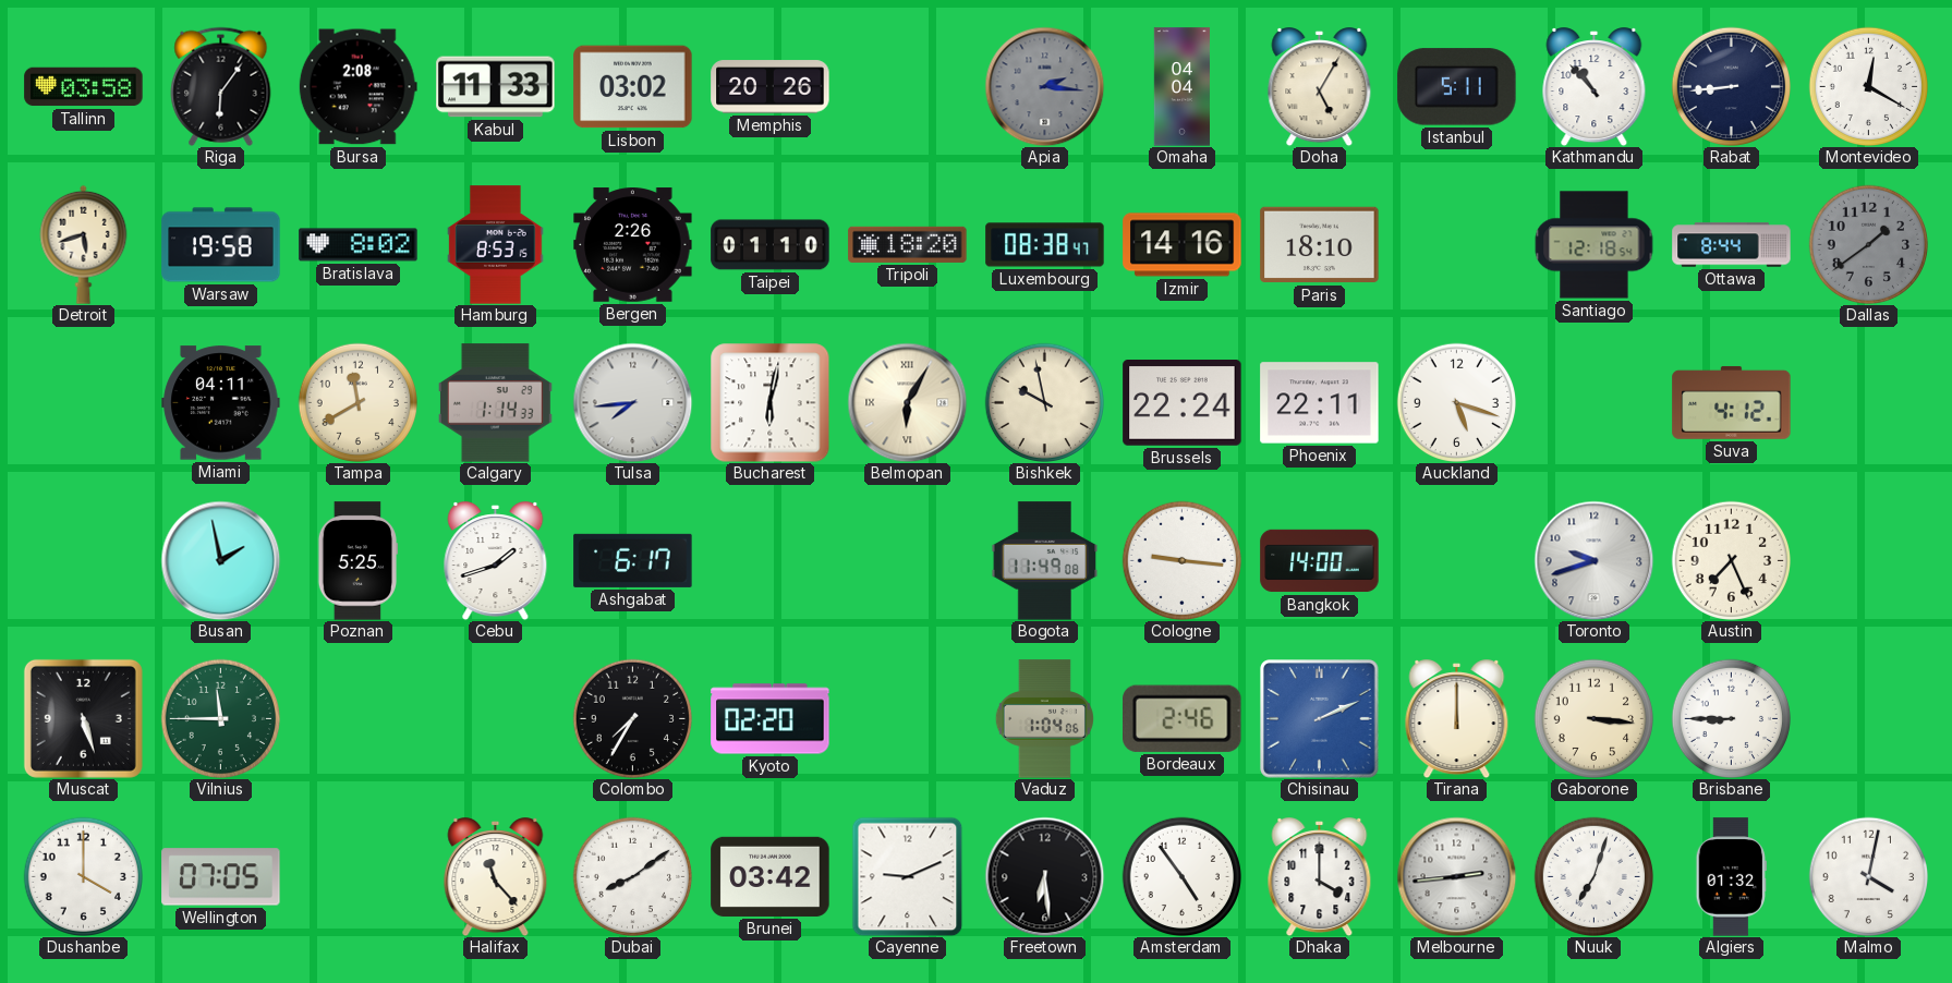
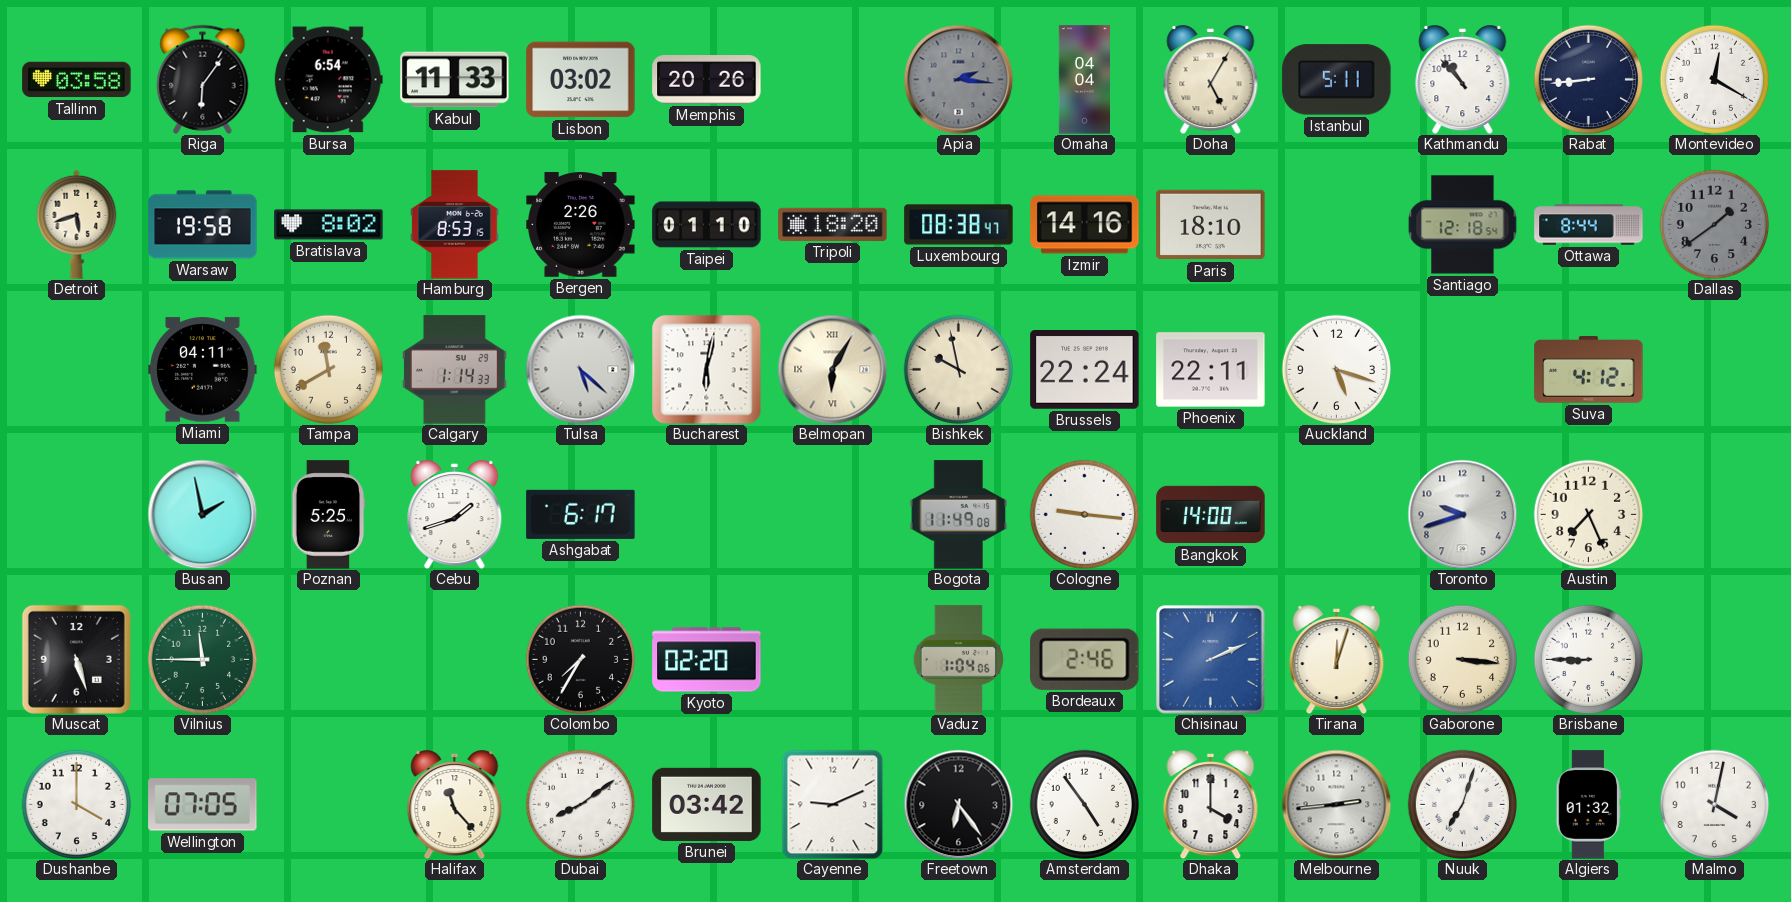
Bursa: 2:08 -> 6:54
Tulsa: 7:44 -> 5:22
Tirana: 12:00 -> 12:03
Freetown: 6:29 -> 6:24
